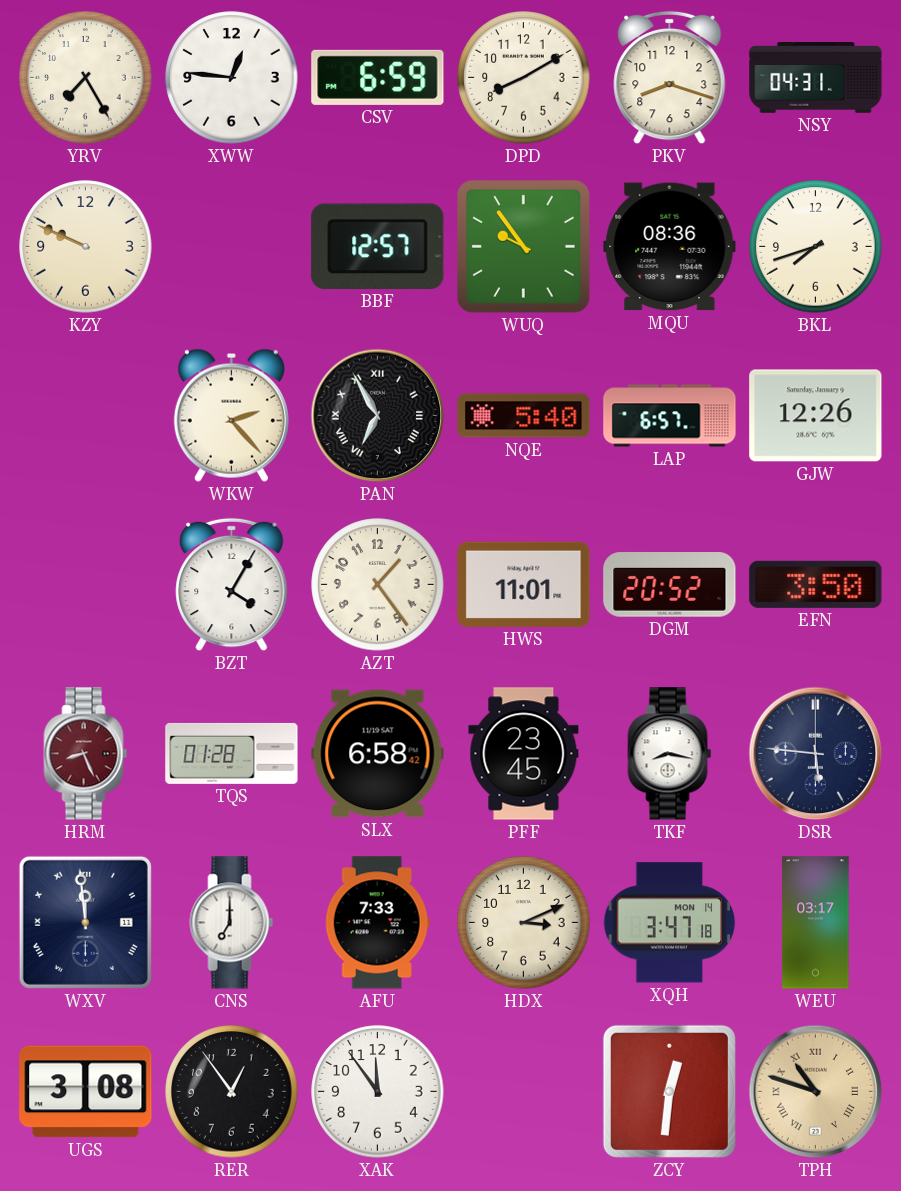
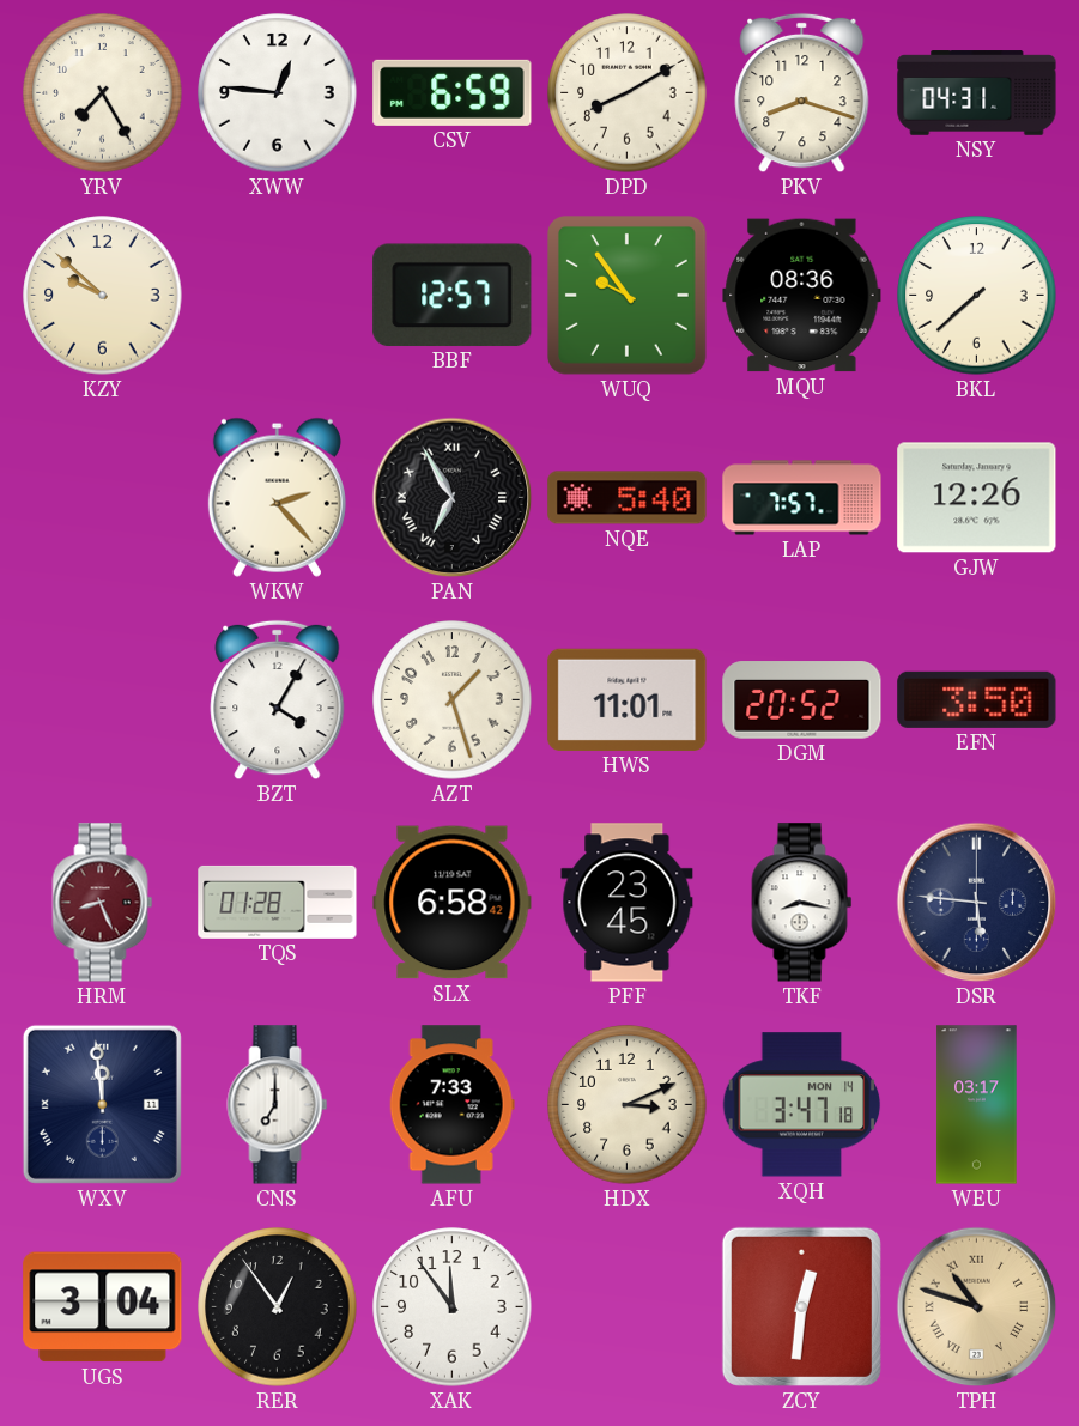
KZY: 9:49 -> 9:52
BKL: 7:42 -> 7:38
LAP: 6:57 -> 7:57
AZT: 1:24 -> 1:27
UGS: 3:08 -> 3:04
